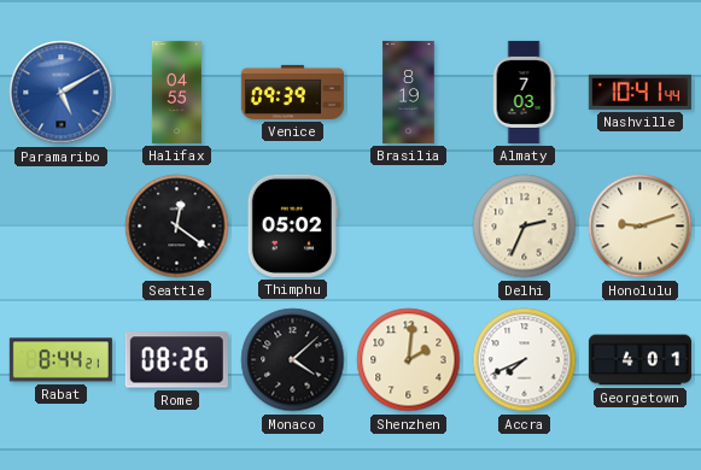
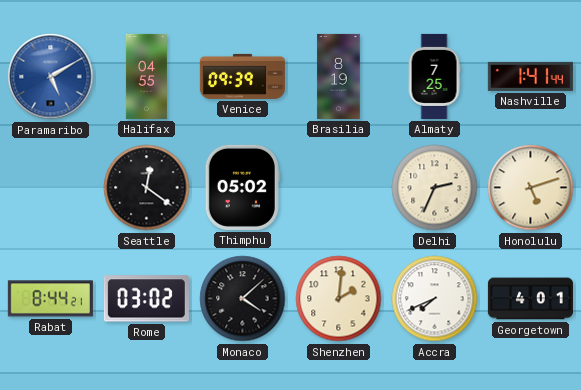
Almaty: 7:03 -> 7:25
Nashville: 10:41 -> 1:41
Honolulu: 9:12 -> 5:12
Rome: 08:26 -> 03:02
